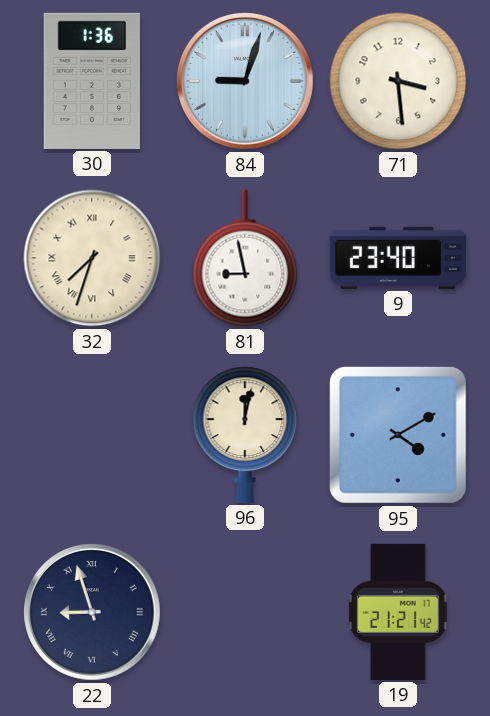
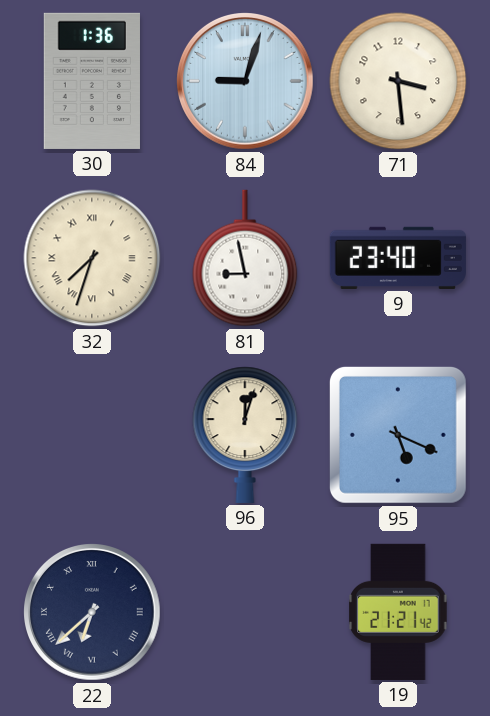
96: 12:02 -> 12:03
95: 4:10 -> 5:19
22: 8:57 -> 6:38
